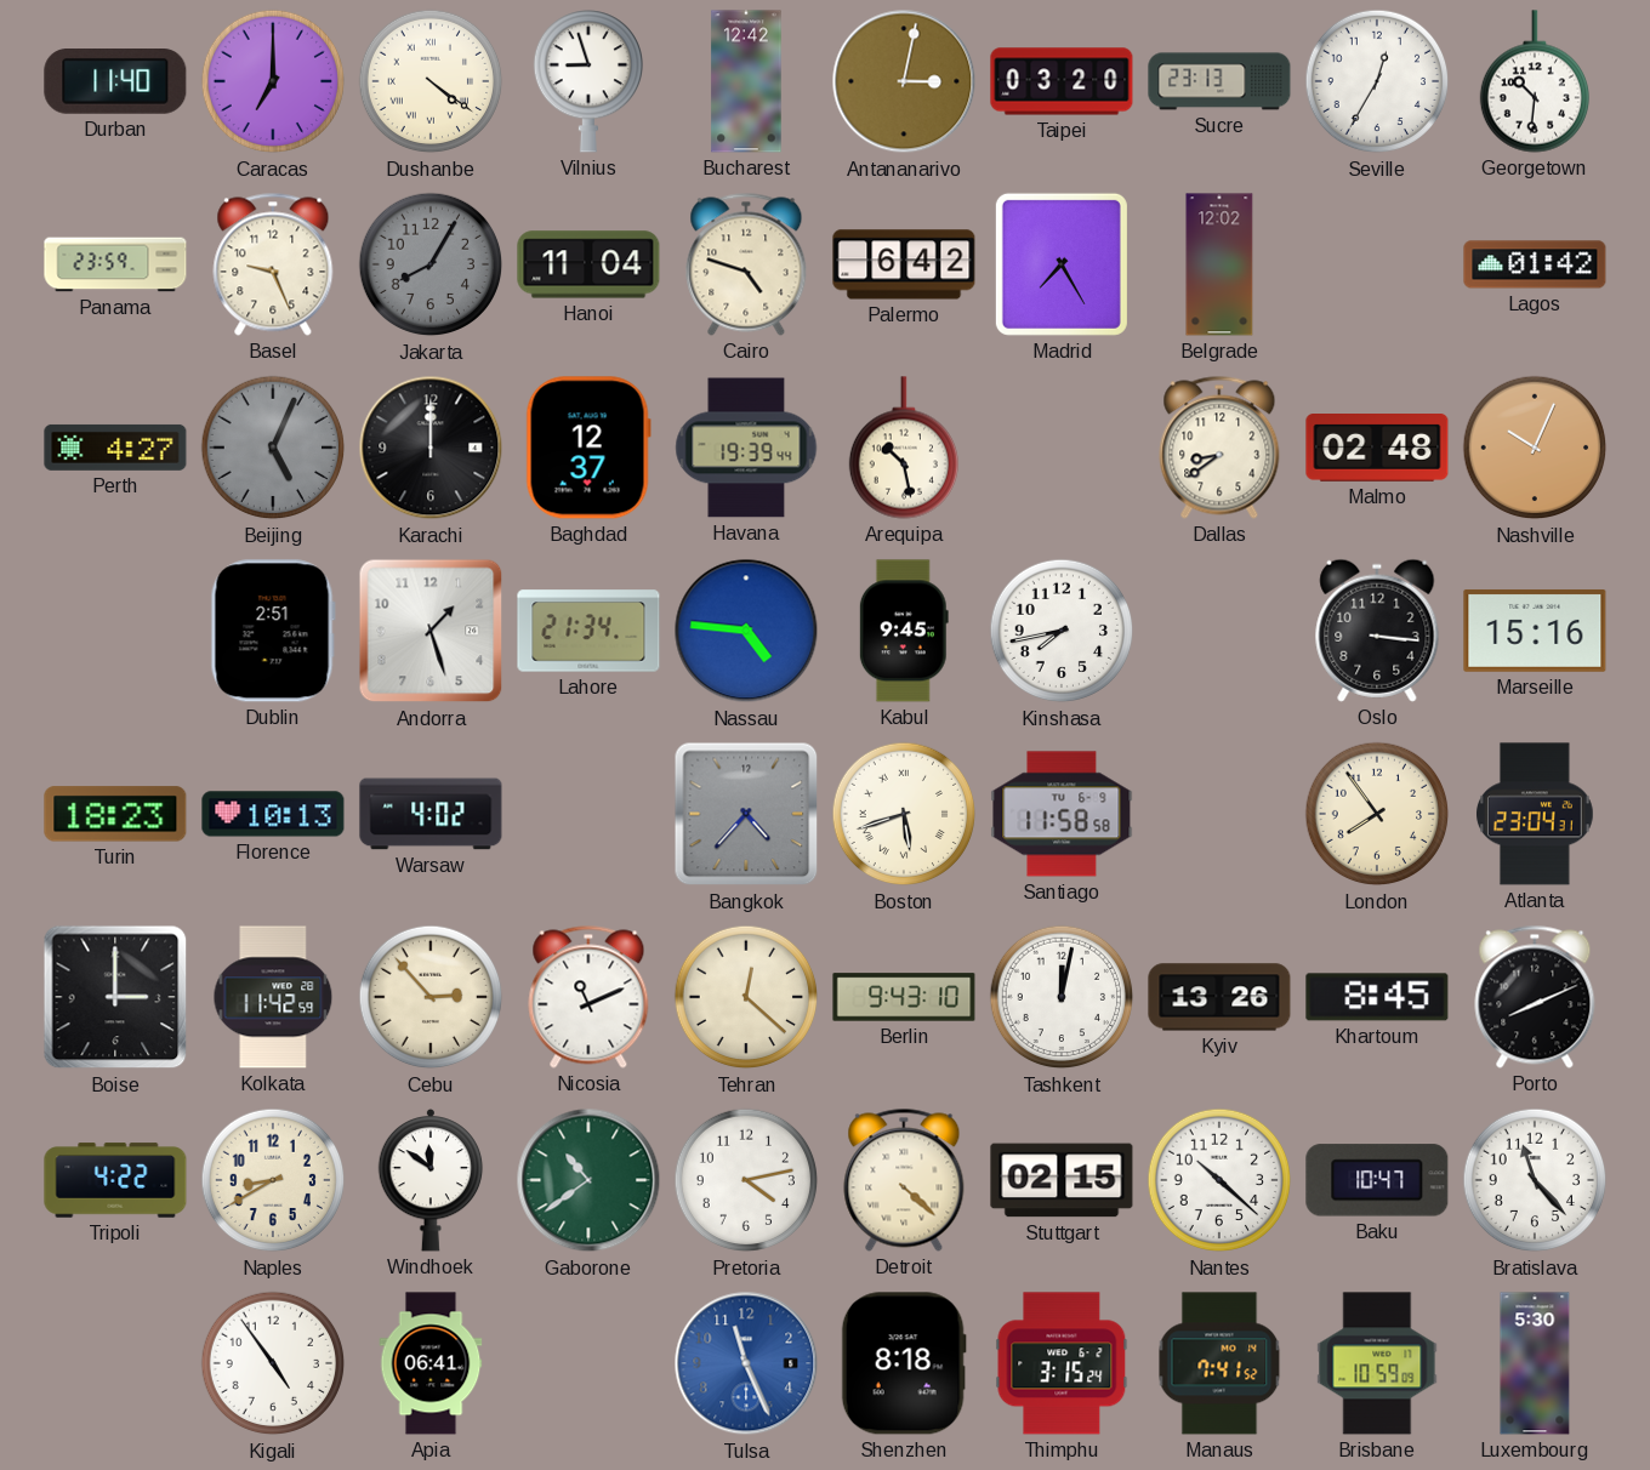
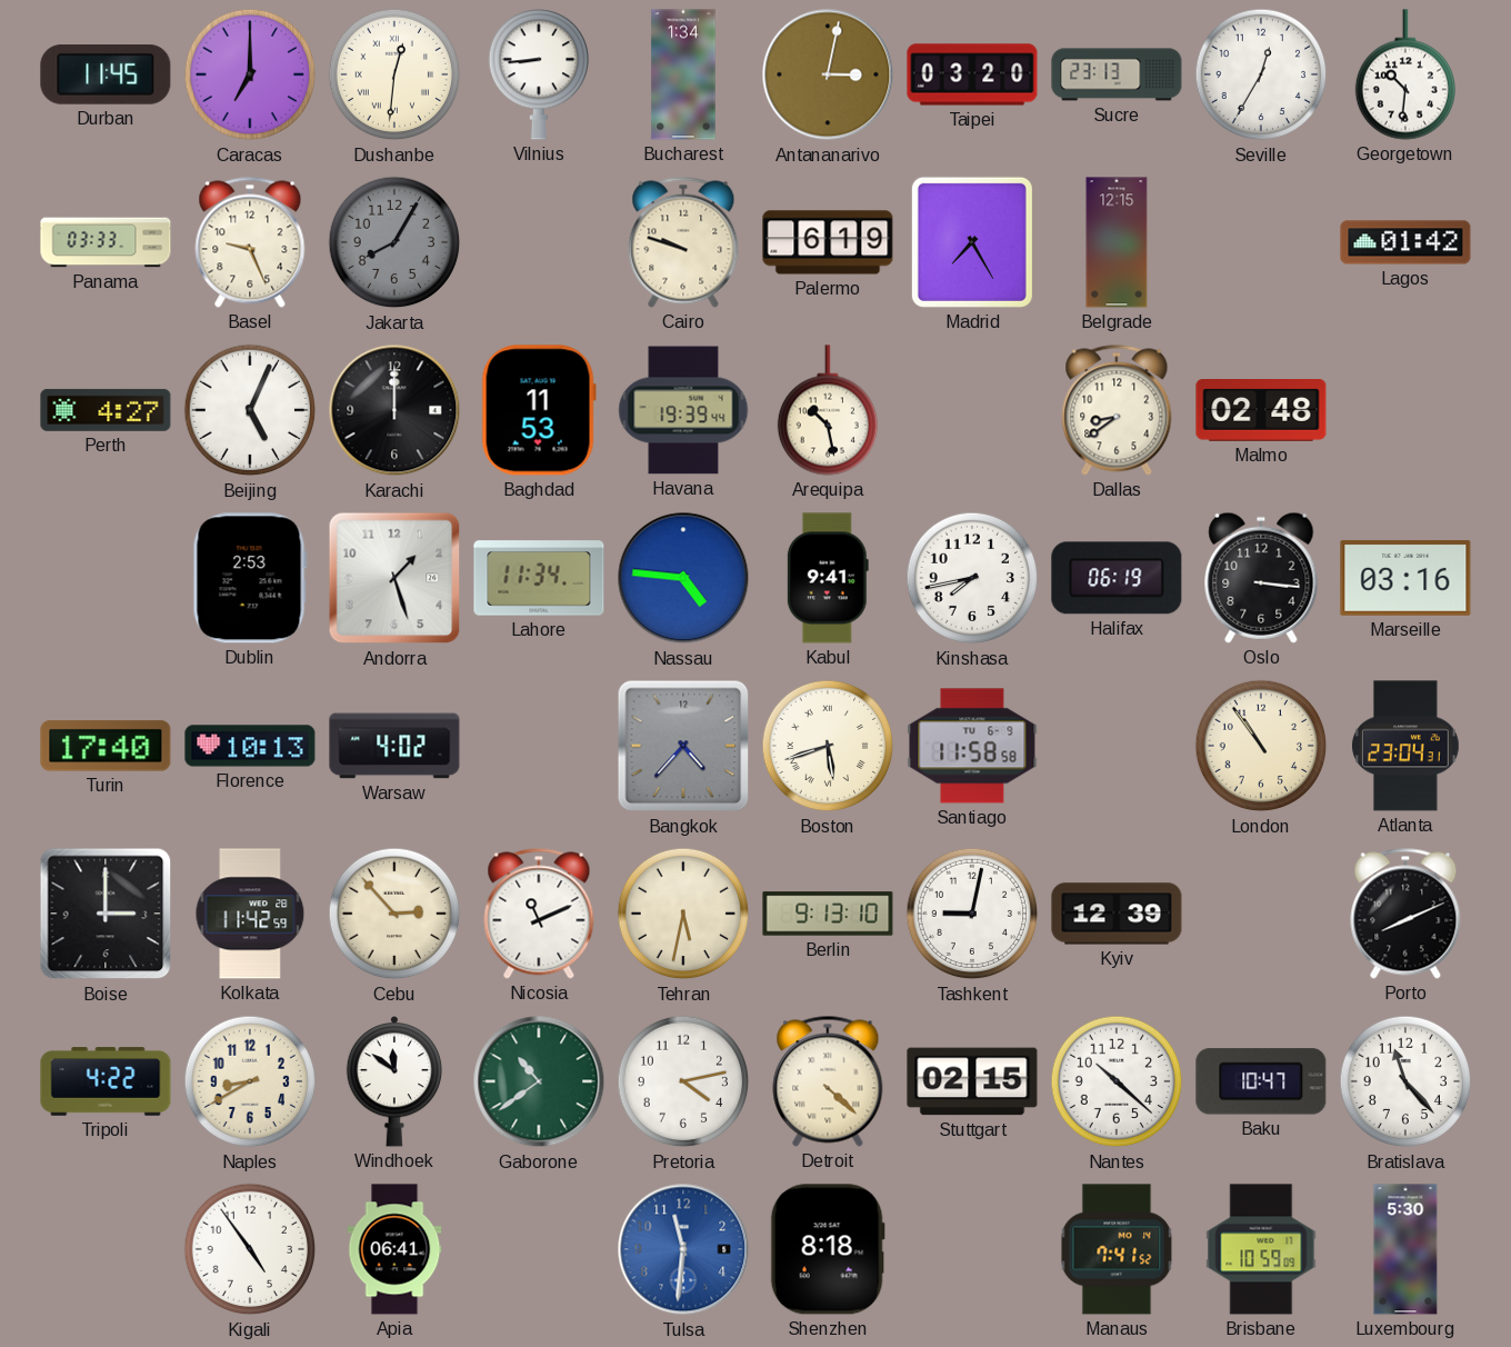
Durban: 11:40 -> 11:45
Dushanbe: 4:21 -> 12:31
Vilnius: 8:57 -> 8:44
Bucharest: 12:42 -> 1:34
Panama: 23:59 -> 03:33
Hanoi: 11:04 -> none
Cairo: 4:48 -> 9:48
Palermo: 6:42 -> 6:19
Belgrade: 12:02 -> 12:15
Beijing dial: grey -> white
Baghdad: 12:37 -> 11:53
Nashville: 10:04 -> none
Dublin: 2:51 -> 2:53
Lahore: 21:34 -> 11:34
Kabul: 9:45 -> 9:41
Halifax: none -> 06:19
Marseille: 15:16 -> 03:16
Turin: 18:23 -> 17:40
London: 7:54 -> 10:54
Tehran: 12:22 -> 5:32
Berlin: 9:43 -> 9:13
Tashkent: 12:02 -> 9:02
Kyiv: 13:26 -> 12:39
Khartoum: 8:45 -> none
Tulsa: 11:26 -> 11:31
Thimphu: 3:15 -> none
